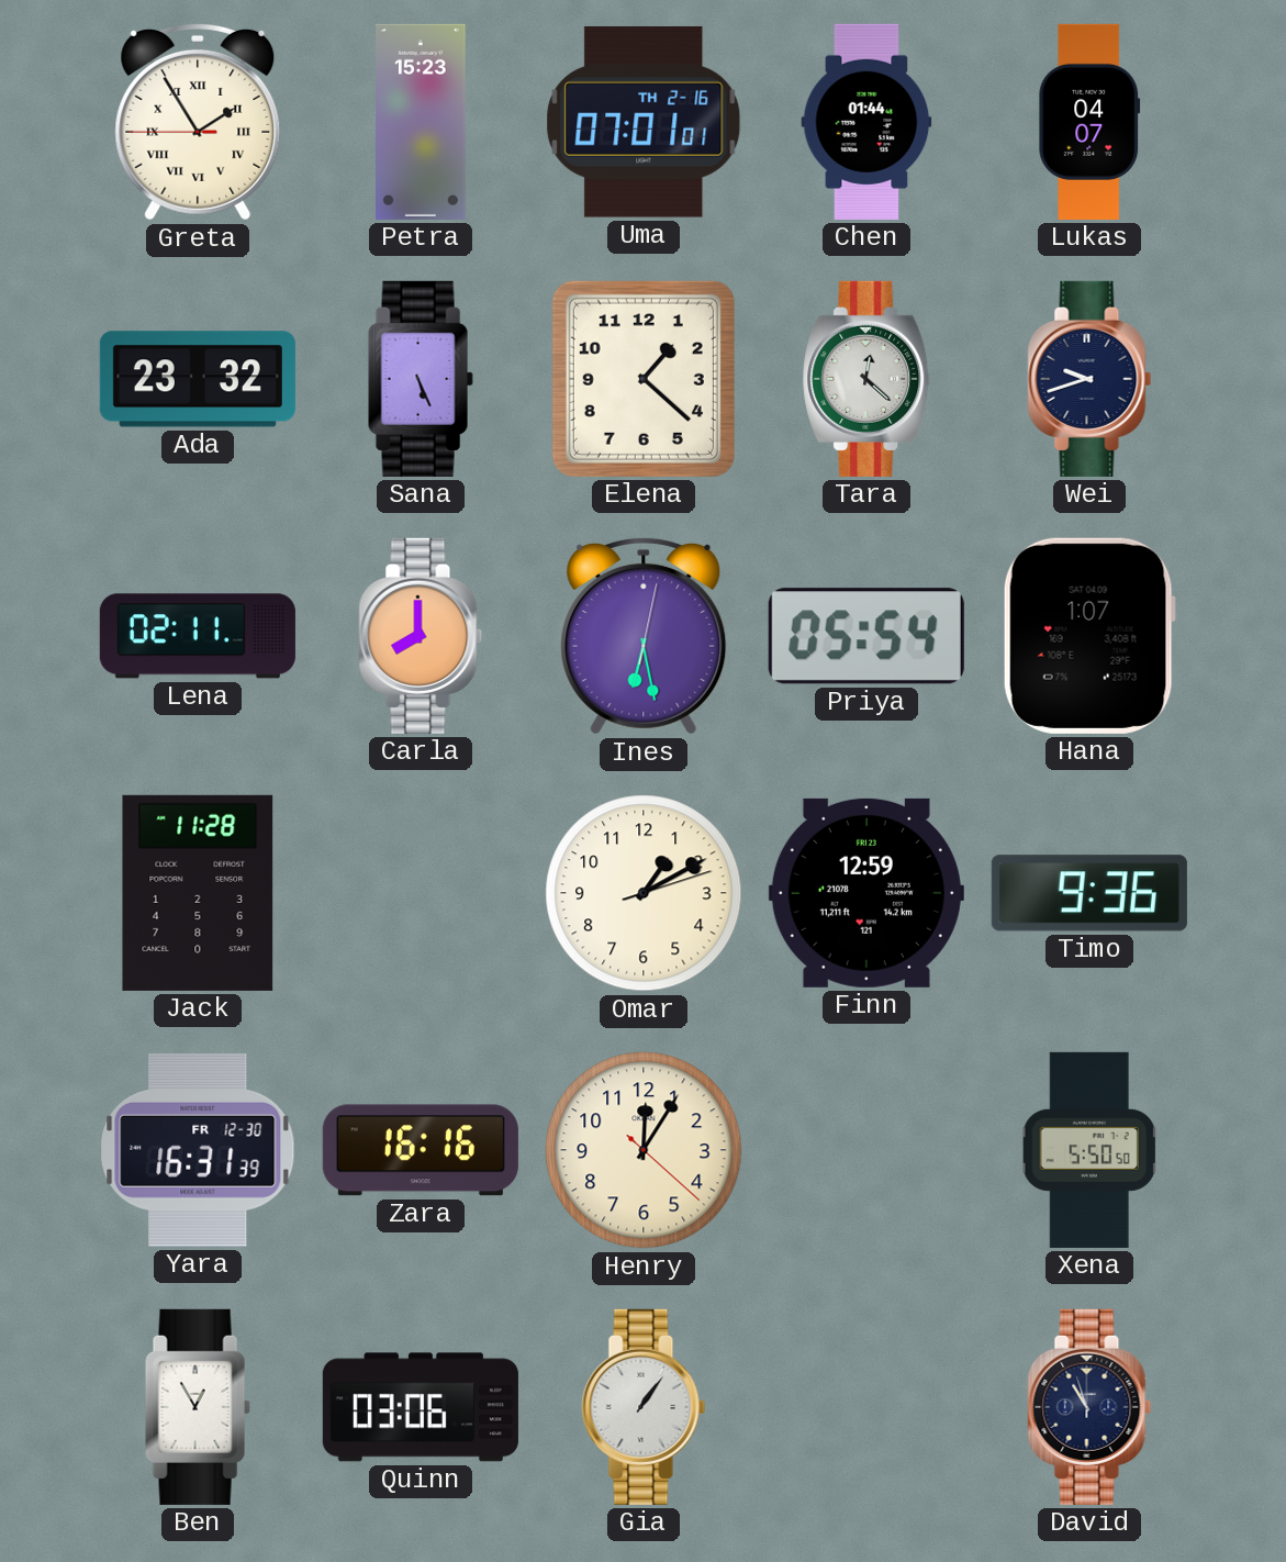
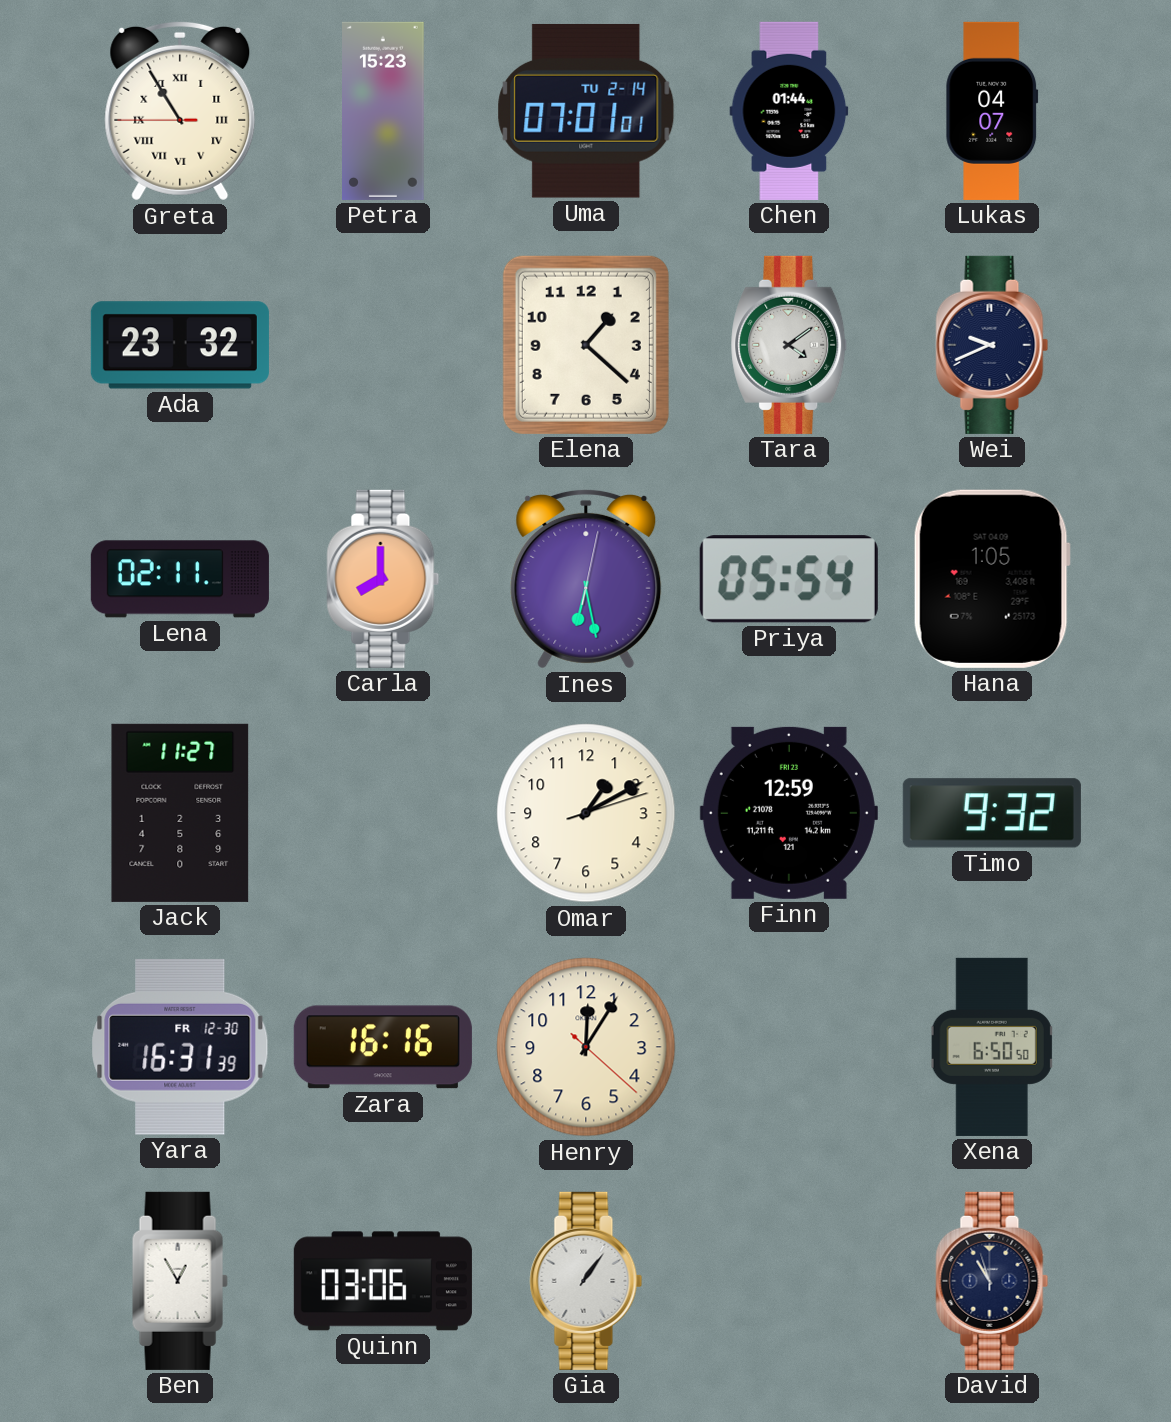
Greta: 1:54 -> 10:54
Uma date: TH 2-16 -> TU 2-14
Sana: 5:26 -> none
Tara: 12:22 -> 4:09
Wei: 9:42 -> 9:41
Hana: 1:07 -> 1:05
Jack: 11:28 -> 11:27
Timo: 9:36 -> 9:32
Xena: 5:50 -> 6:50
